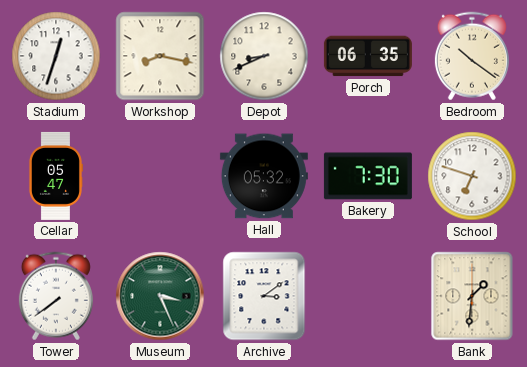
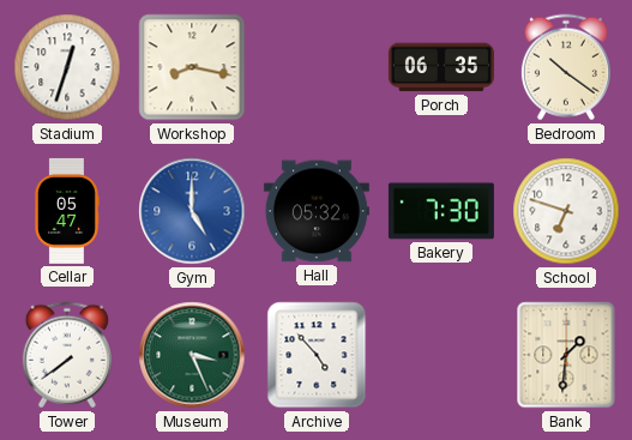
Depot: 8:41 -> none
Gym: none -> 5:00
Archive: 3:09 -> 4:53
